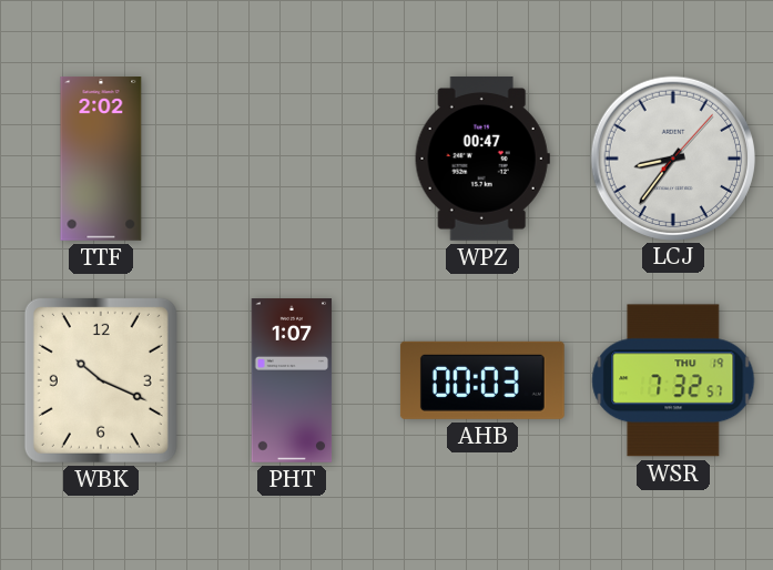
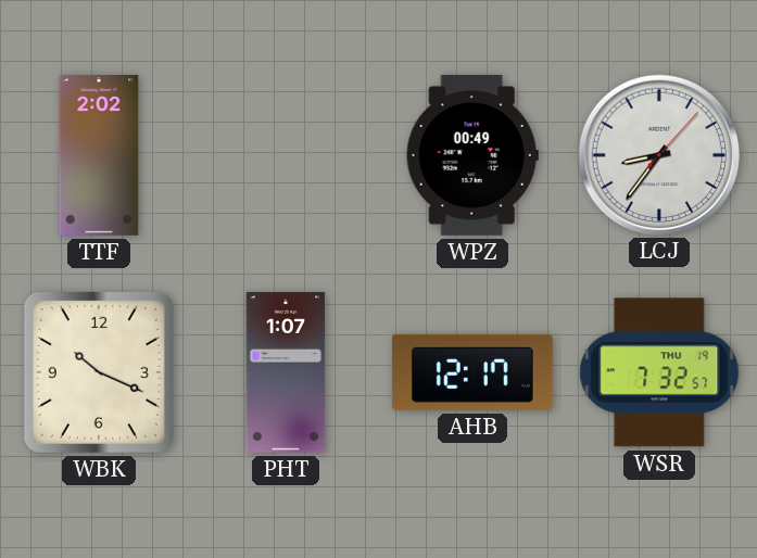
WPZ: 00:47 -> 00:49
AHB: 00:03 -> 12:17
